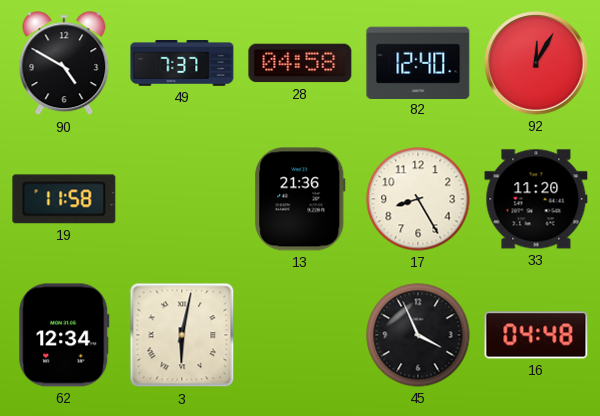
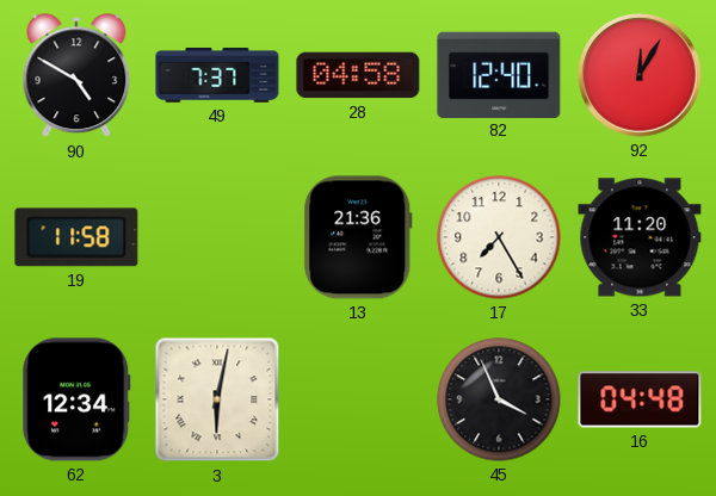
17: 8:25 -> 7:25
